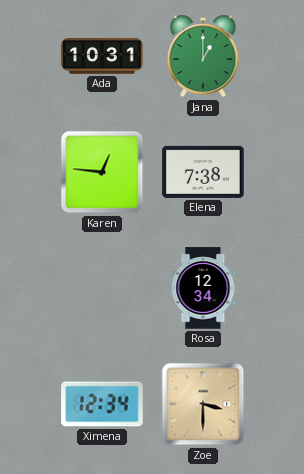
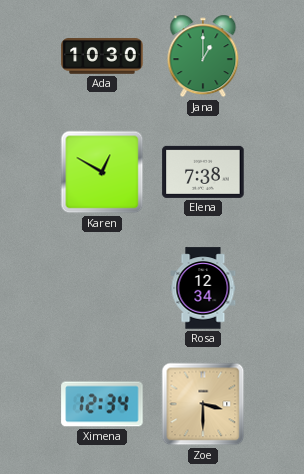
Ada: 10:31 -> 10:30
Karen: 12:46 -> 12:50
